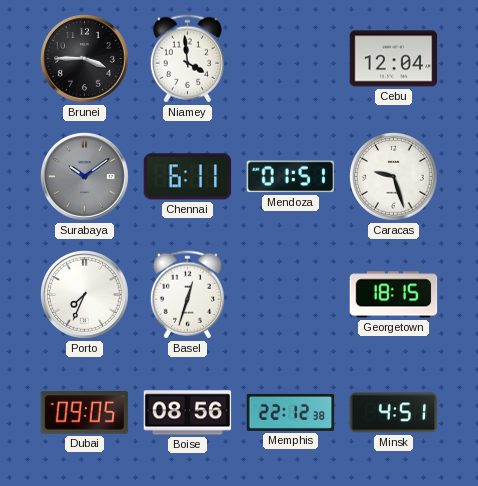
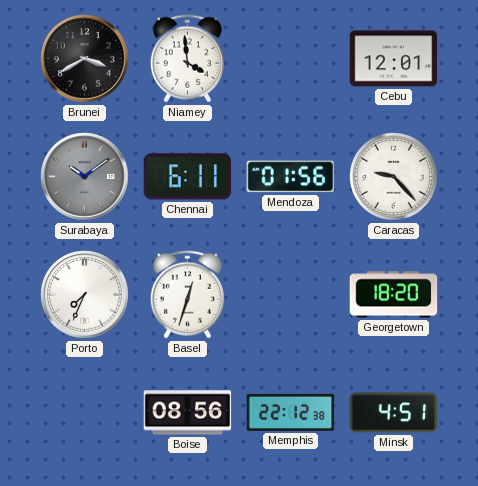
Brunei: 3:45 -> 3:40
Cebu: 12:04 -> 12:01
Mendoza: 01:51 -> 01:56
Caracas: 9:27 -> 9:23
Georgetown: 18:15 -> 18:20
Dubai: 09:05 -> none
